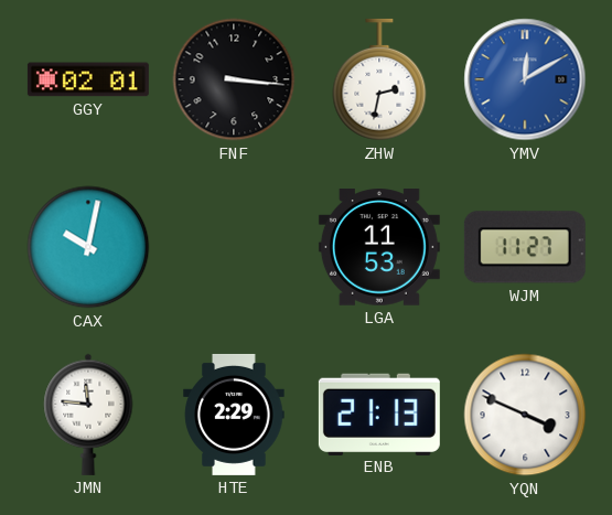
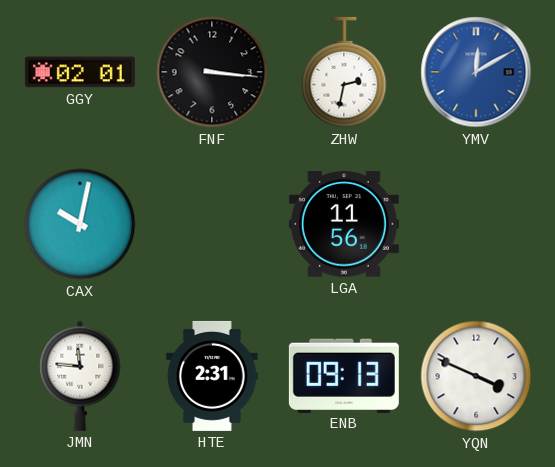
LGA: 11:53 -> 11:56
WJM: 11:27 -> none
HTE: 2:29 -> 2:31
ENB: 21:13 -> 09:13
